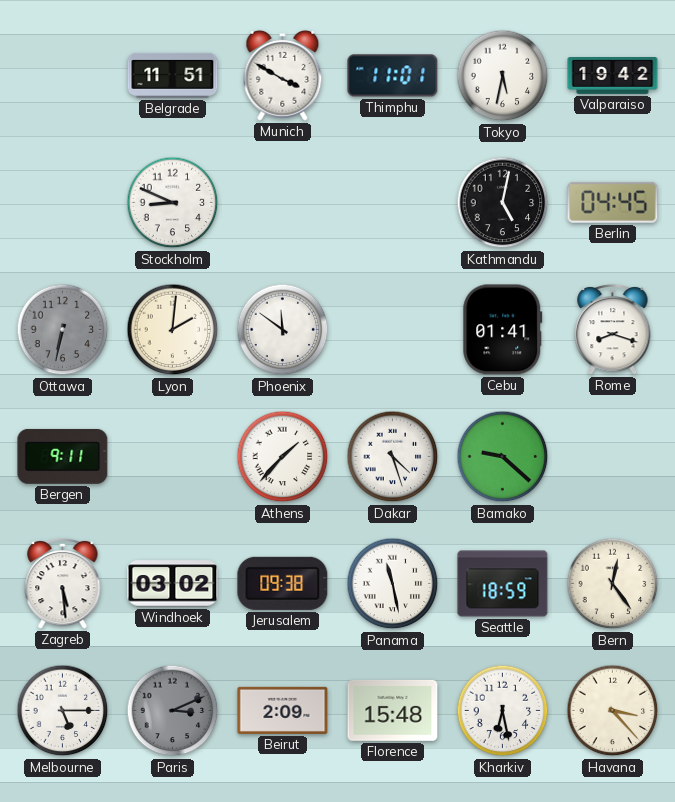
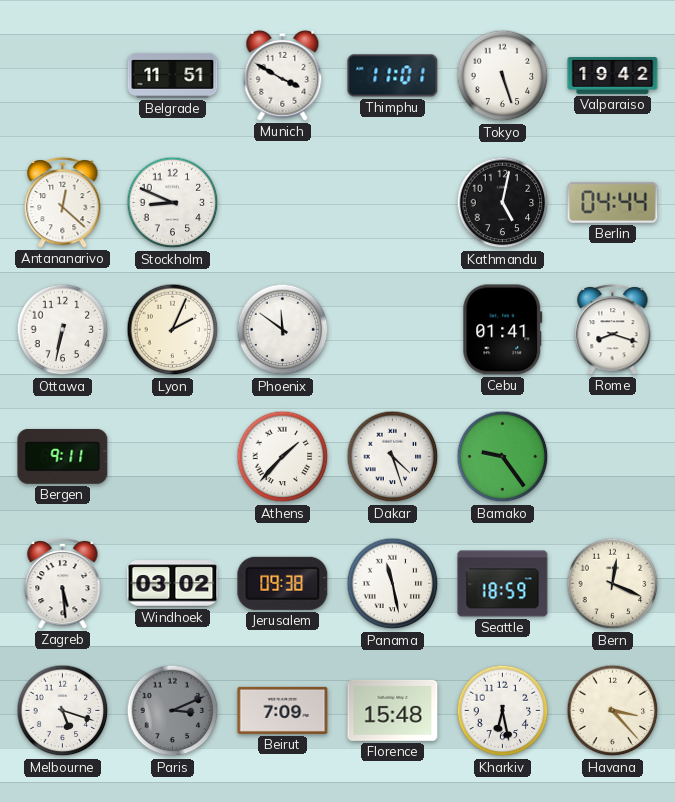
Tokyo: 5:32 -> 5:27
Antananarivo: none -> 12:22
Berlin: 04:45 -> 04:44
Ottawa dial: grey -> white
Lyon: 2:01 -> 2:04
Bamako: 9:22 -> 9:24
Bern: 12:24 -> 12:19
Melbourne: 5:15 -> 5:18
Beirut: 2:09 -> 7:09
